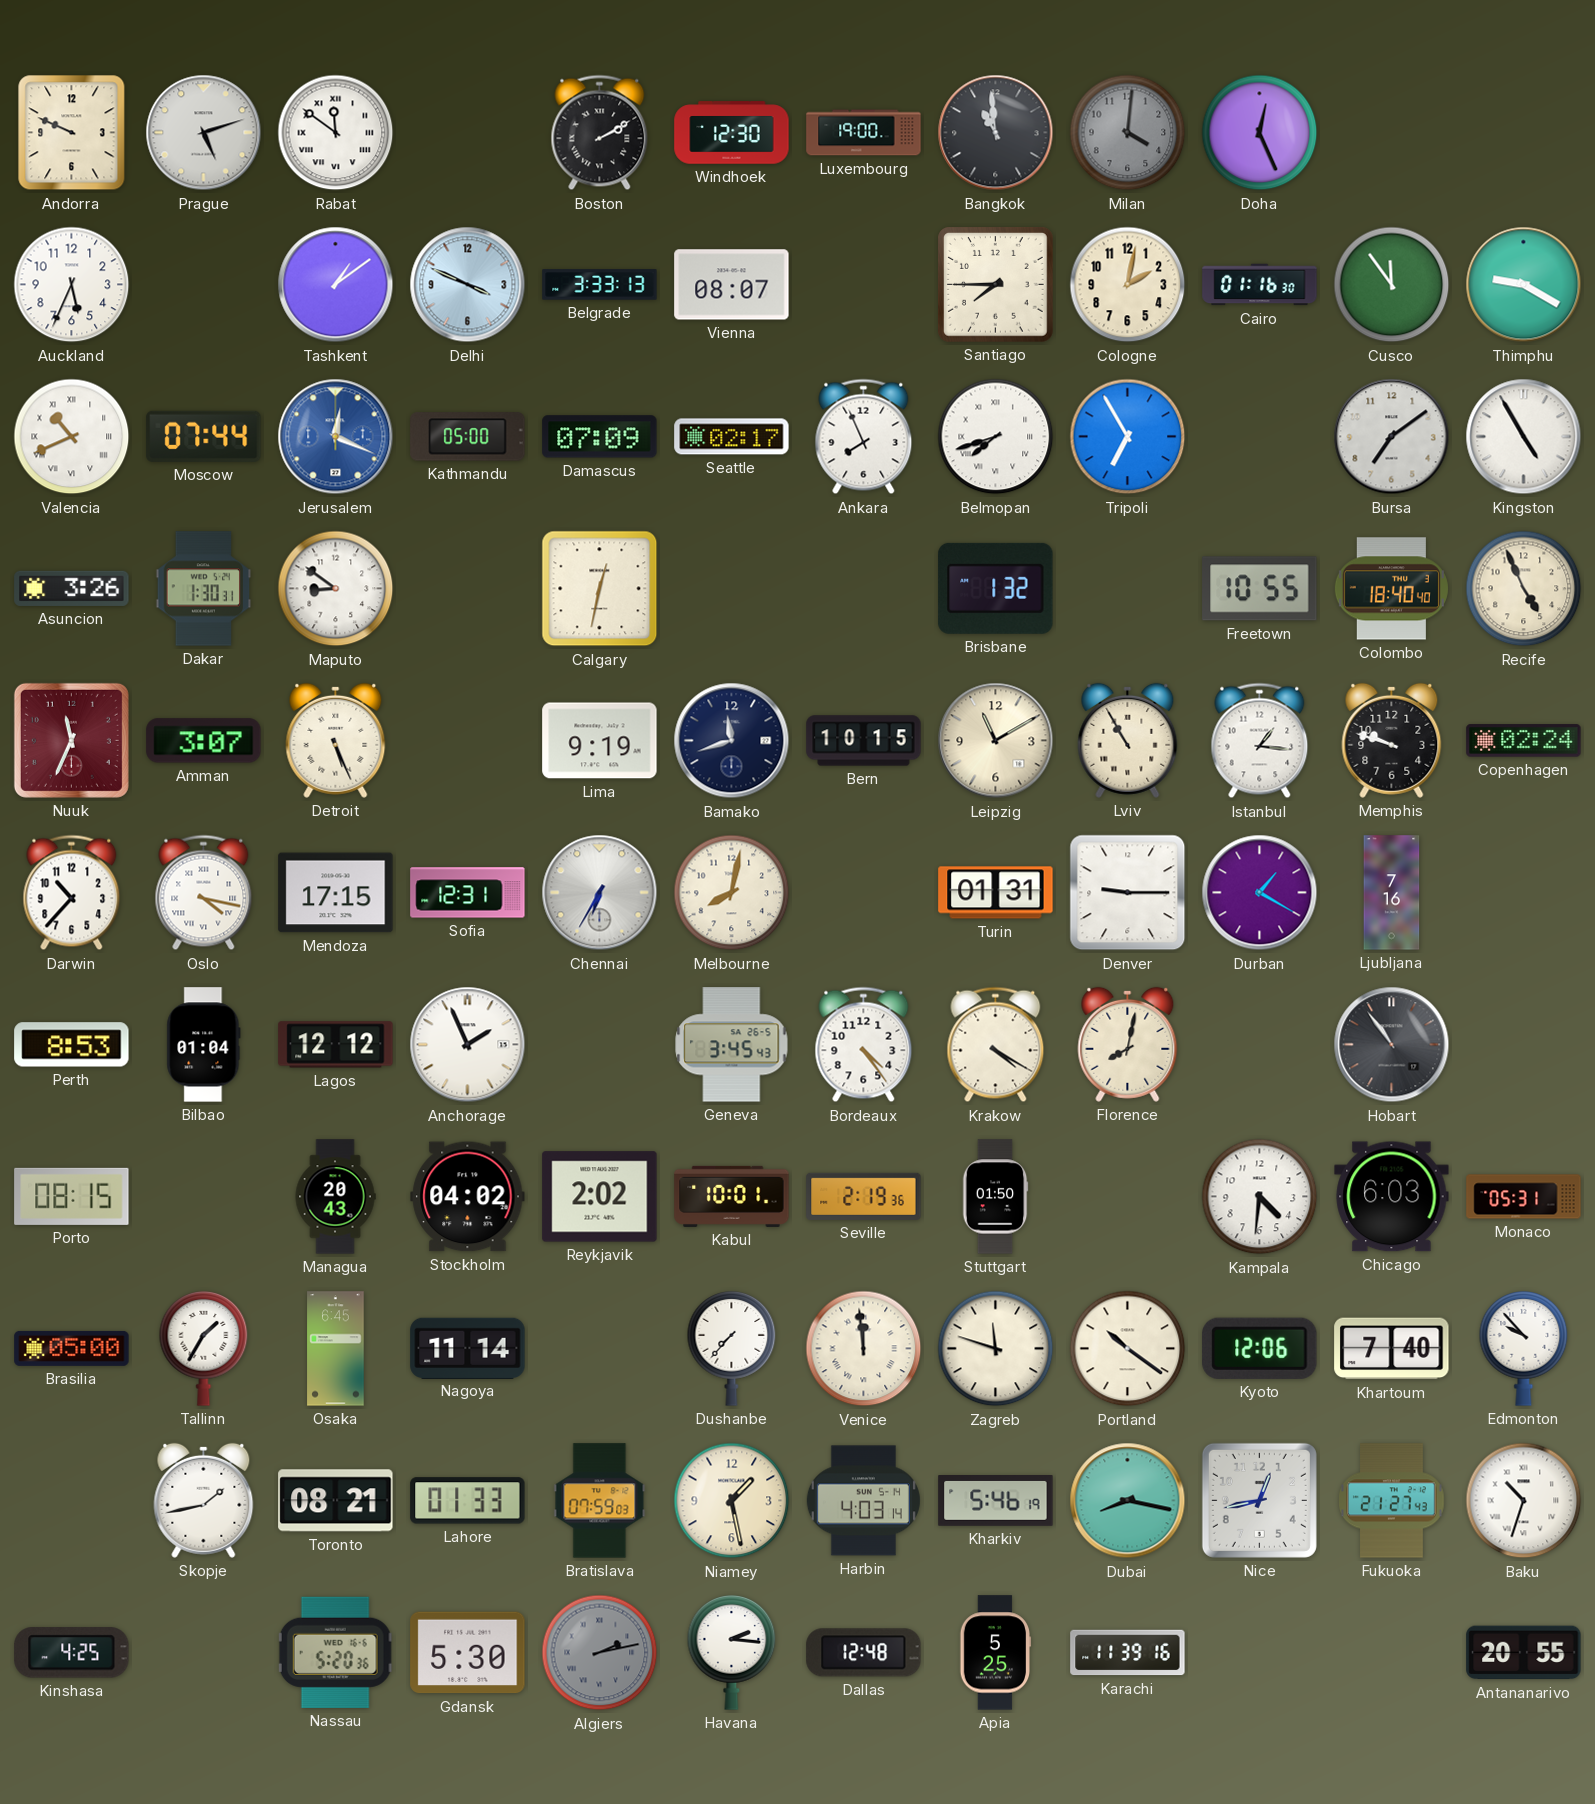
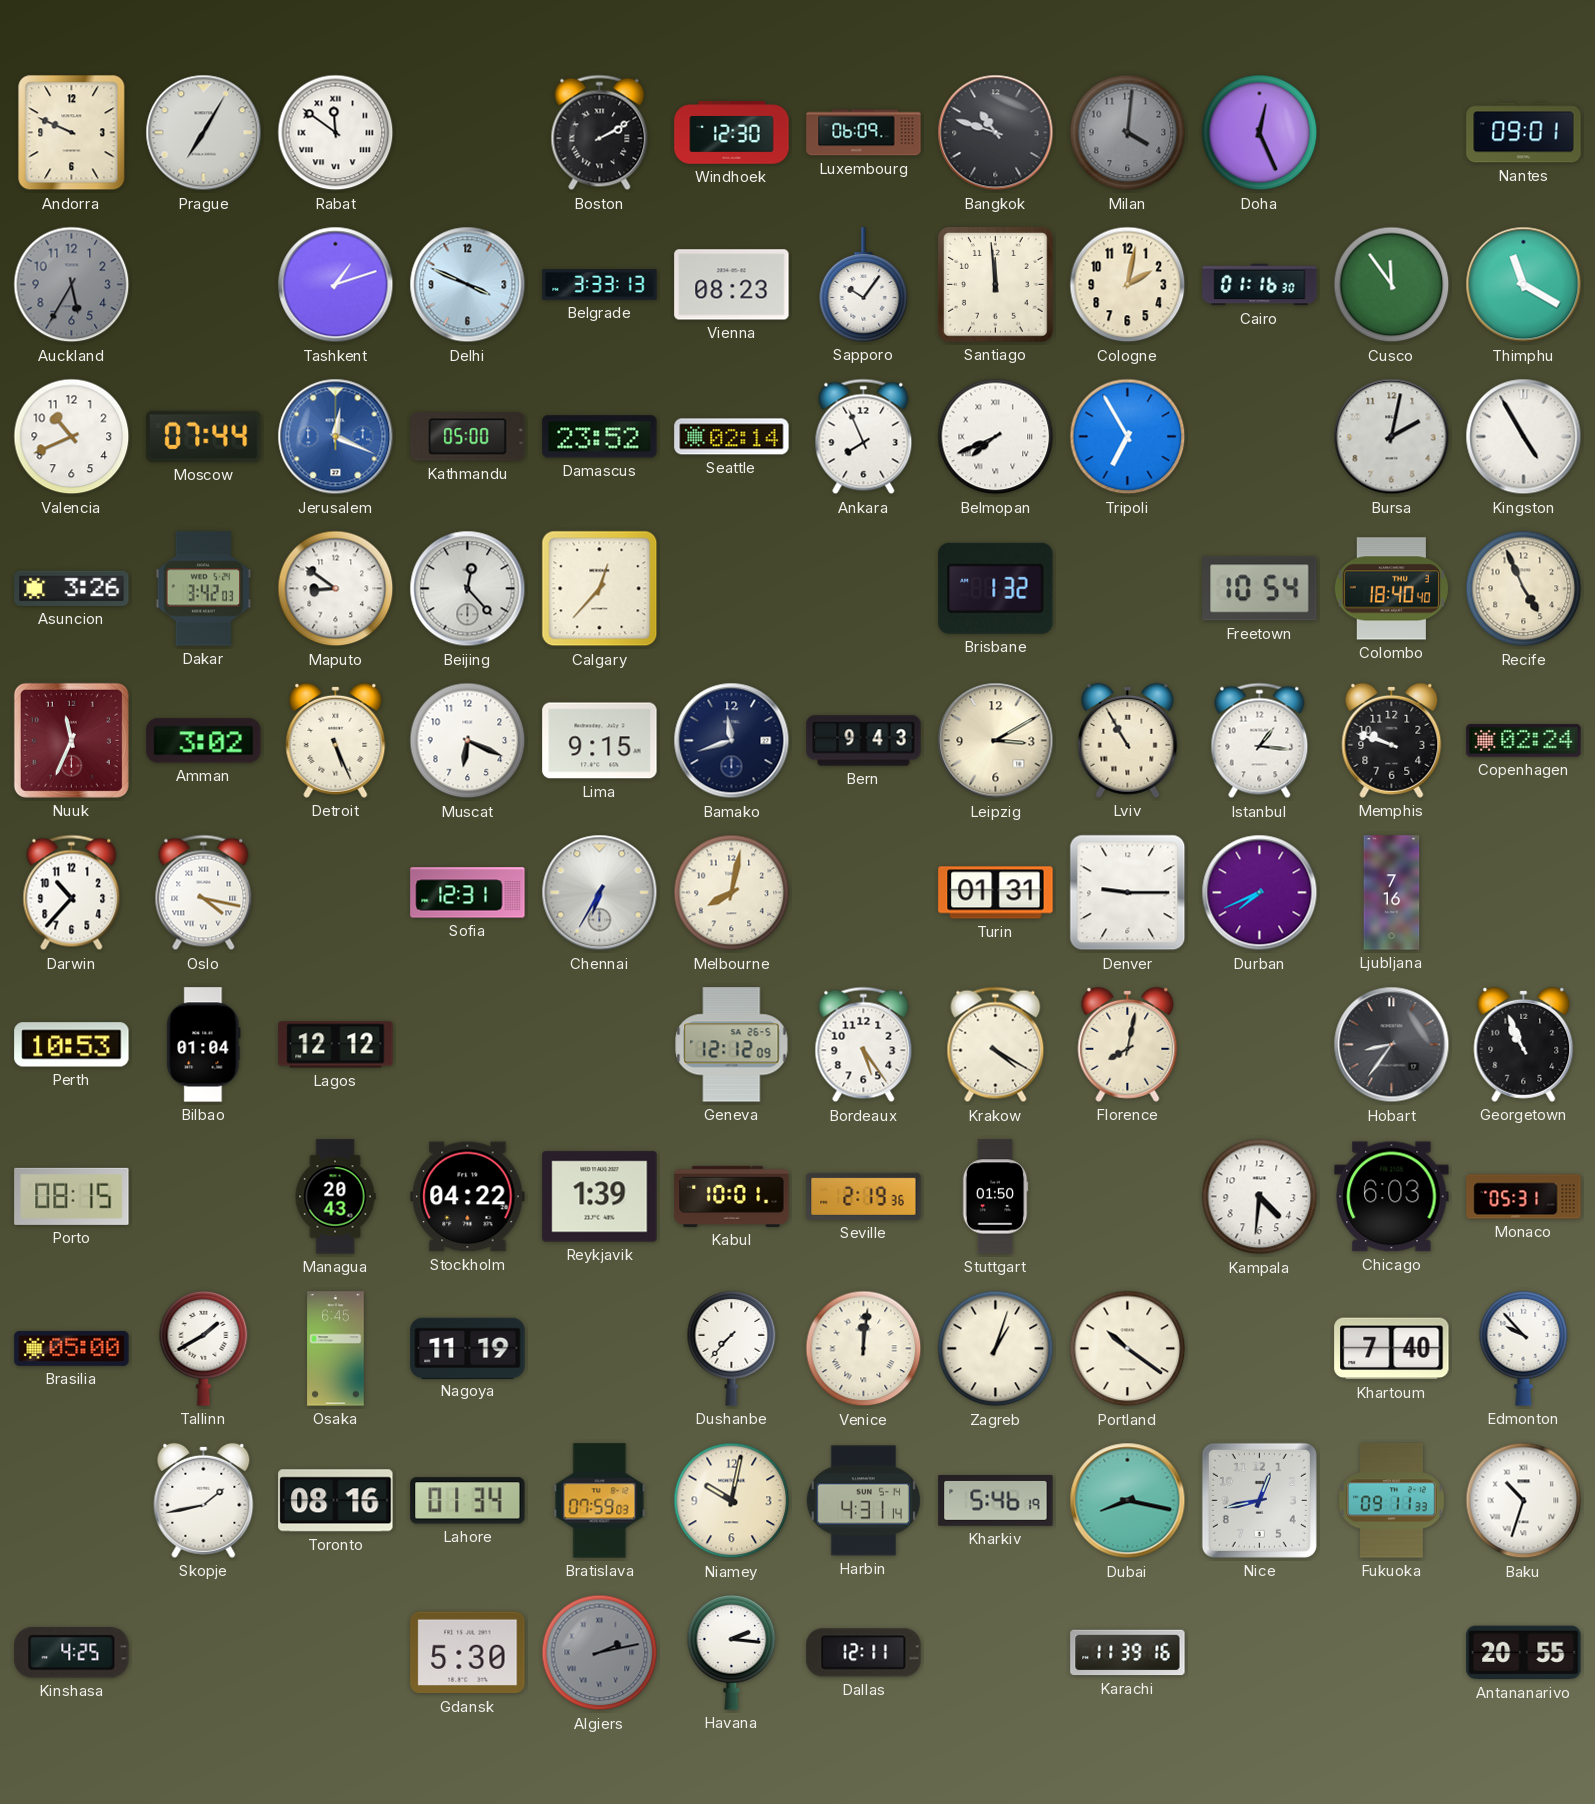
Prague: 5:12 -> 7:05
Luxembourg: 19:00 -> 06:09
Bangkok: 10:59 -> 10:48
Nantes: none -> 09:01
Auckland: 5:34 -> 5:35
Auckland dial: white -> grey
Tashkent: 1:09 -> 1:12
Vienna: 08:07 -> 08:23
Sapporo: none -> 10:06
Santiago: 7:45 -> 11:59
Thimphu: 9:20 -> 11:20
Valencia numerals: Roman -> Arabic
Damascus: 07:09 -> 23:52
Seattle: 02:17 -> 02:14
Belmopan: 7:42 -> 7:41
Bursa: 7:09 -> 2:02
Dakar: 1:30 -> 3:42
Beijing: none -> 12:23
Calgary: 12:32 -> 12:37
Freetown: 10:55 -> 10:54
Amman: 3:07 -> 3:02
Muscat: none -> 6:19
Lima: 9:19 -> 9:15
Bern: 10:15 -> 9:43
Leipzig: 11:10 -> 3:10
Mendoza: 17:15 -> none
Durban: 1:20 -> 7:41
Perth: 8:53 -> 10:53
Anchorage: 1:56 -> none
Geneva: 3:45 -> 12:12
Bordeaux: 4:24 -> 5:24
Hobart: 10:54 -> 8:36
Georgetown: none -> 10:56
Stockholm: 04:02 -> 04:22
Reykjavik: 2:02 -> 1:39
Tallinn: 1:35 -> 1:40
Nagoya: 11:14 -> 11:19
Venice: 11:59 -> 12:01
Zagreb: 11:48 -> 1:03
Kyoto: 12:06 -> none
Toronto: 08:21 -> 08:16
Lahore: 01:33 -> 01:34
Niamey: 1:28 -> 10:02
Harbin: 4:03 -> 4:31
Fukuoka: 21:27 -> 09:11
Nassau: 5:20 -> none
Dallas: 12:48 -> 12:11
Apia: 5:25 -> none
